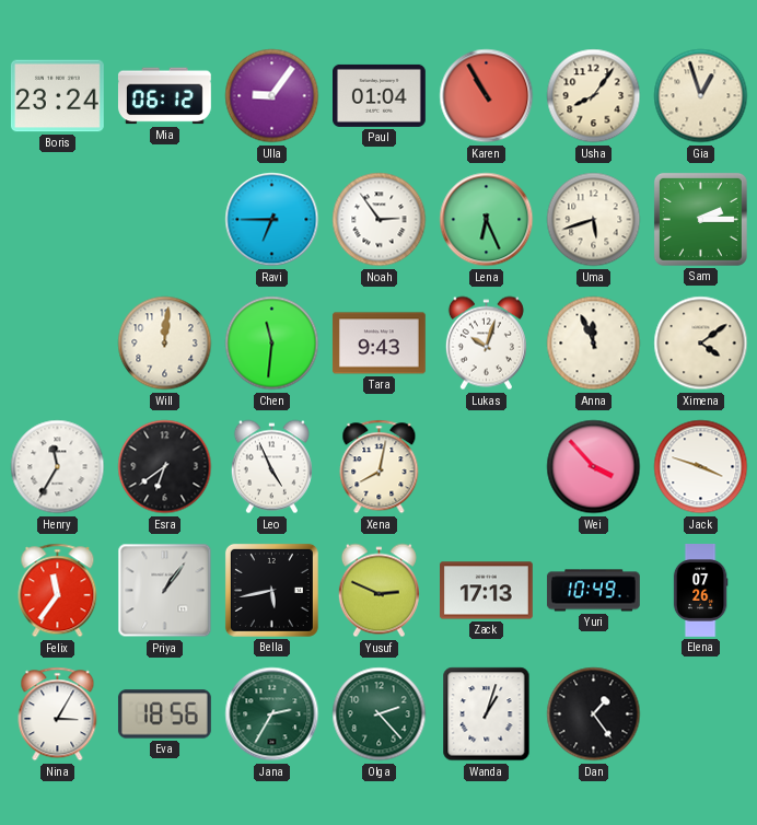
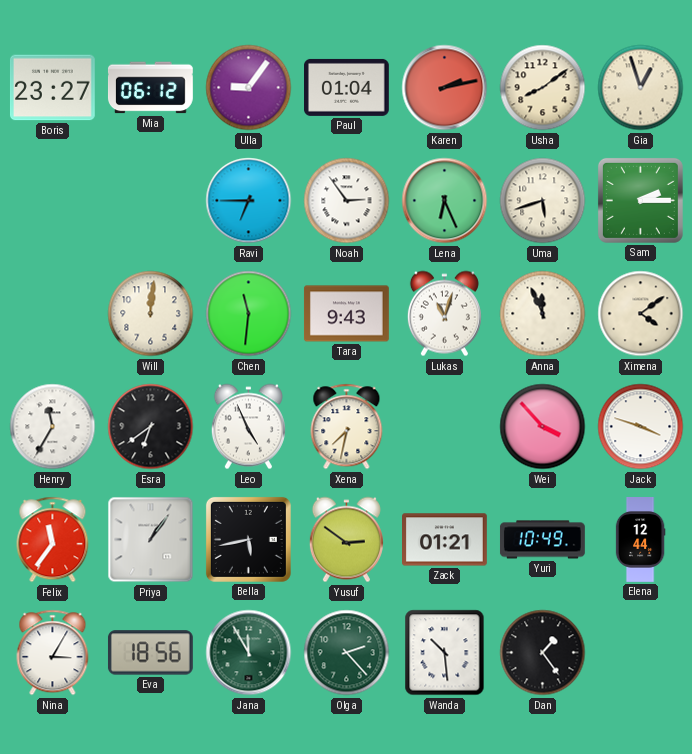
Boris: 23:24 -> 23:27
Karen: 10:55 -> 2:13
Usha: 8:06 -> 8:09
Lukas: 10:03 -> 11:03
Xena: 8:02 -> 7:32
Yusuf: 2:49 -> 2:51
Zack: 17:13 -> 01:21
Elena: 07:26 -> 12:44
Jana: 2:35 -> 11:55
Wanda: 1:03 -> 10:29
